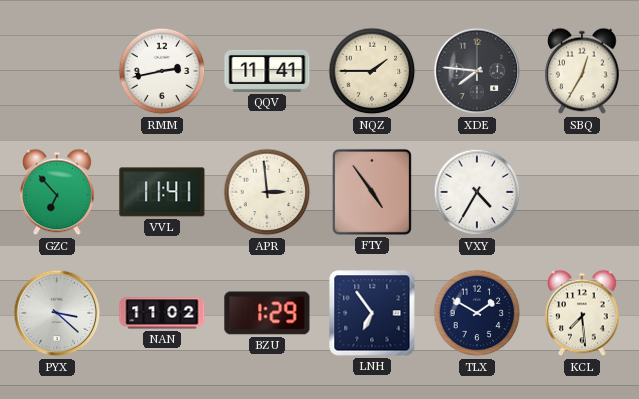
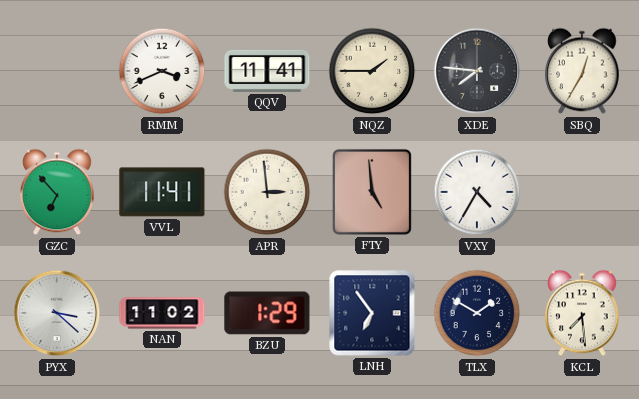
RMM: 2:43 -> 3:41
FTY: 4:54 -> 4:59
